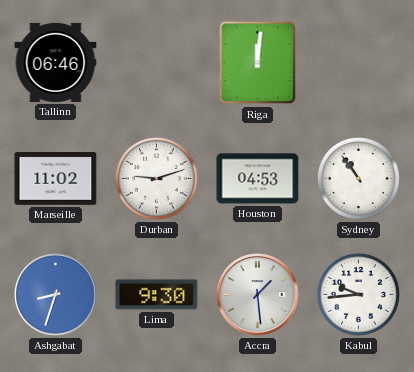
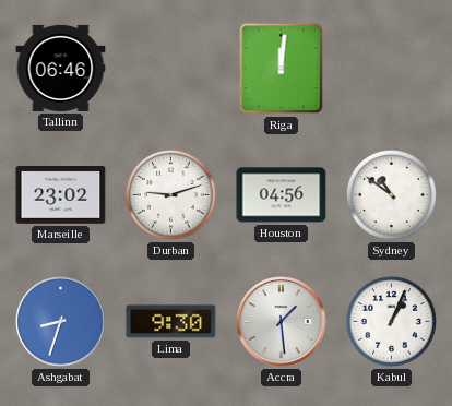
Marseille: 11:02 -> 23:02
Houston: 04:53 -> 04:56
Sydney: 10:54 -> 10:51
Kabul: 9:44 -> 1:04
